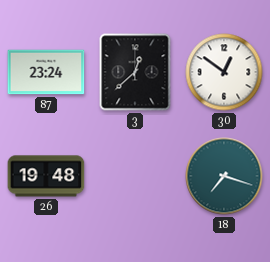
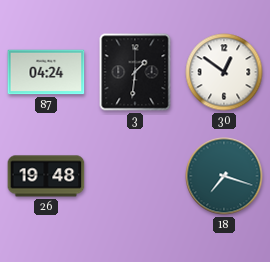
87: 23:24 -> 04:24
3: 12:38 -> 1:31
